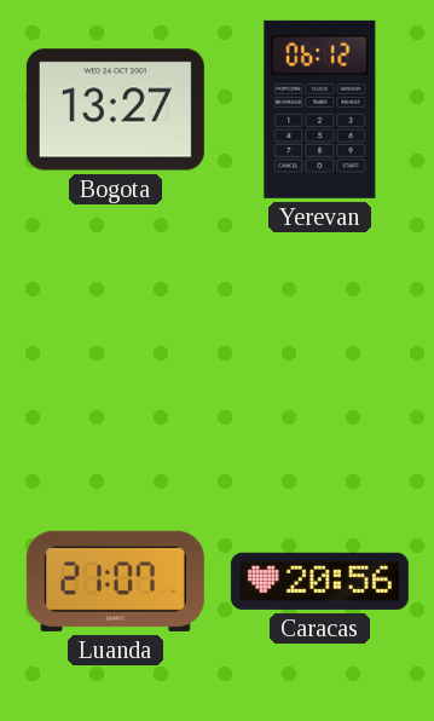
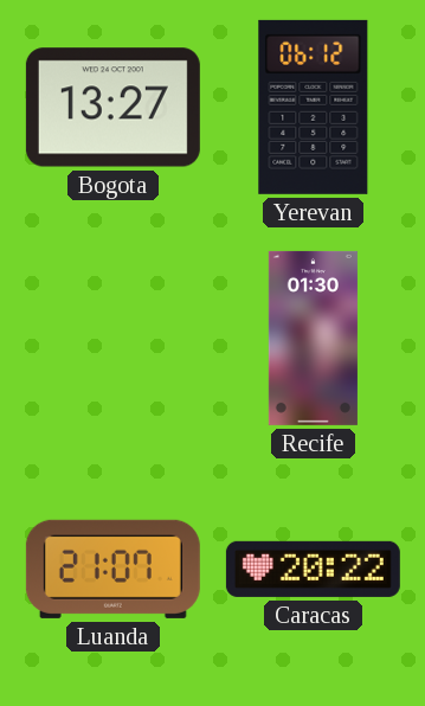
Recife: none -> 01:30
Caracas: 20:56 -> 20:22
